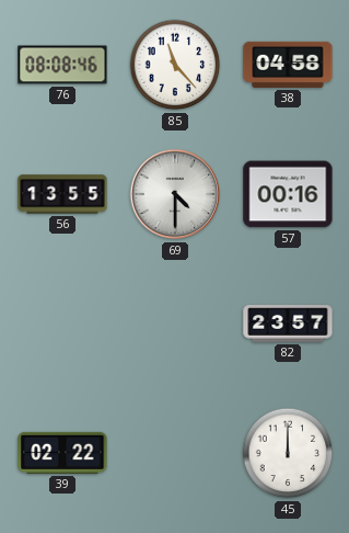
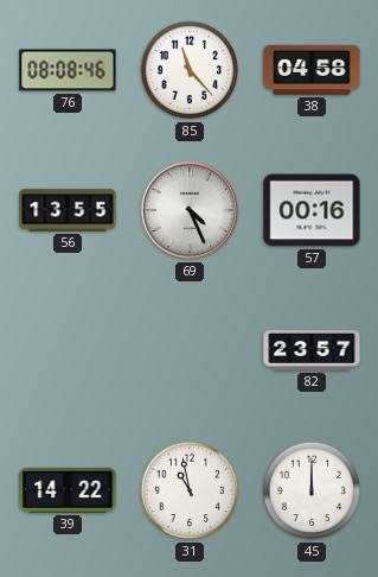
69: 4:30 -> 4:26
39: 02:22 -> 14:22
31: none -> 10:58
